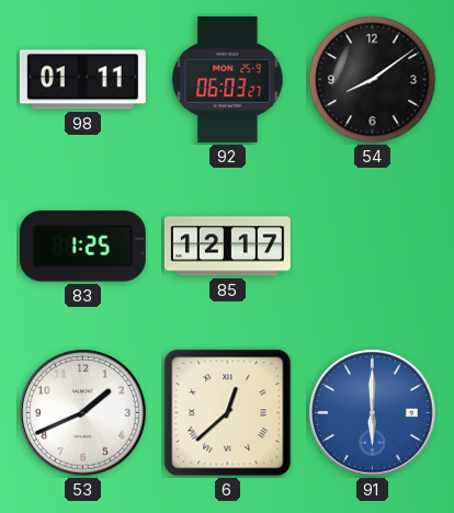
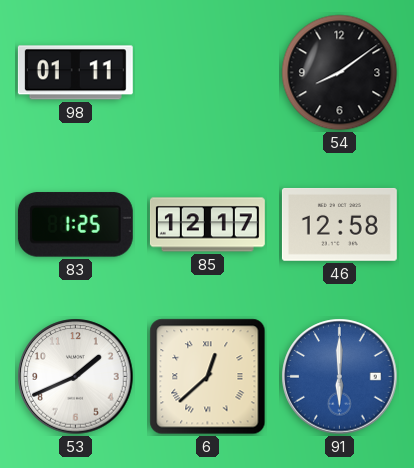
92: 06:03 -> none
46: none -> 12:58
